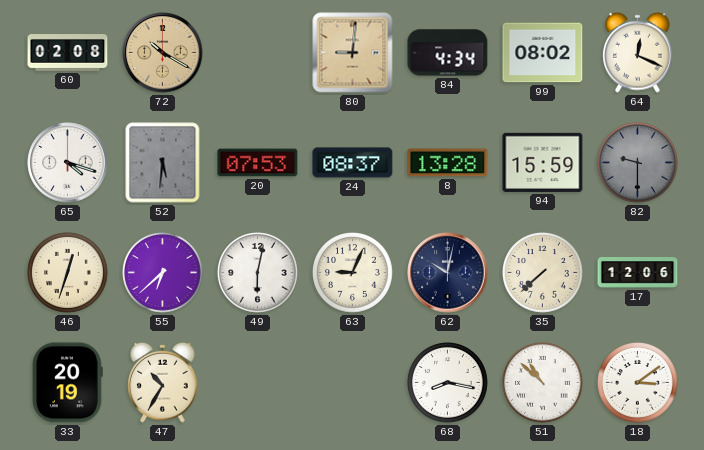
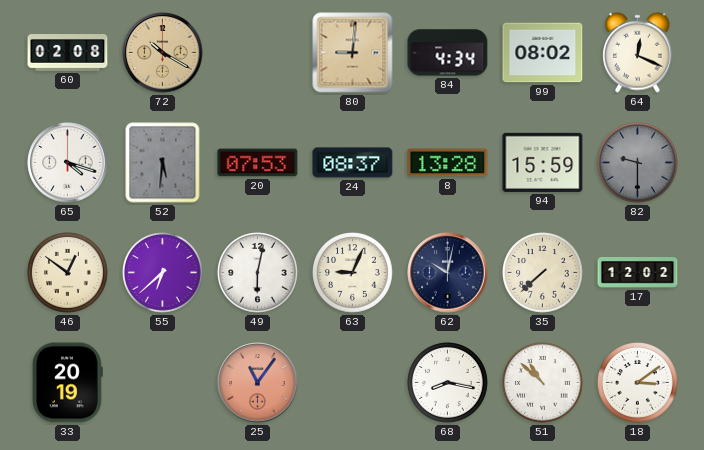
46: 12:33 -> 12:51
17: 12:06 -> 12:02
47: 10:35 -> none
25: none -> 11:06
